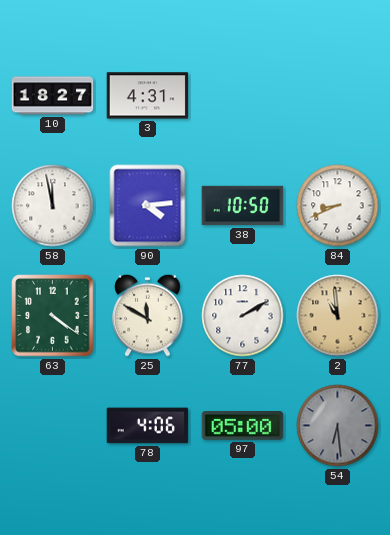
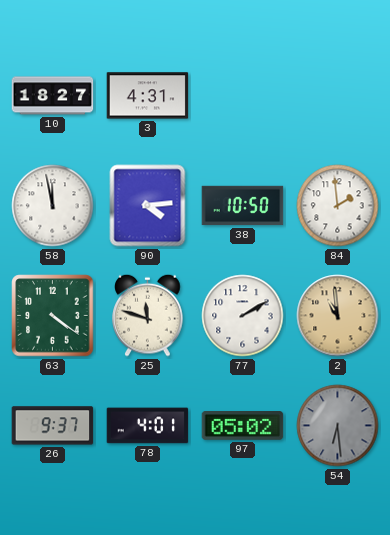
84: 8:41 -> 1:59
25: 11:50 -> 11:48
26: none -> 9:37
78: 4:06 -> 4:01
97: 05:00 -> 05:02
